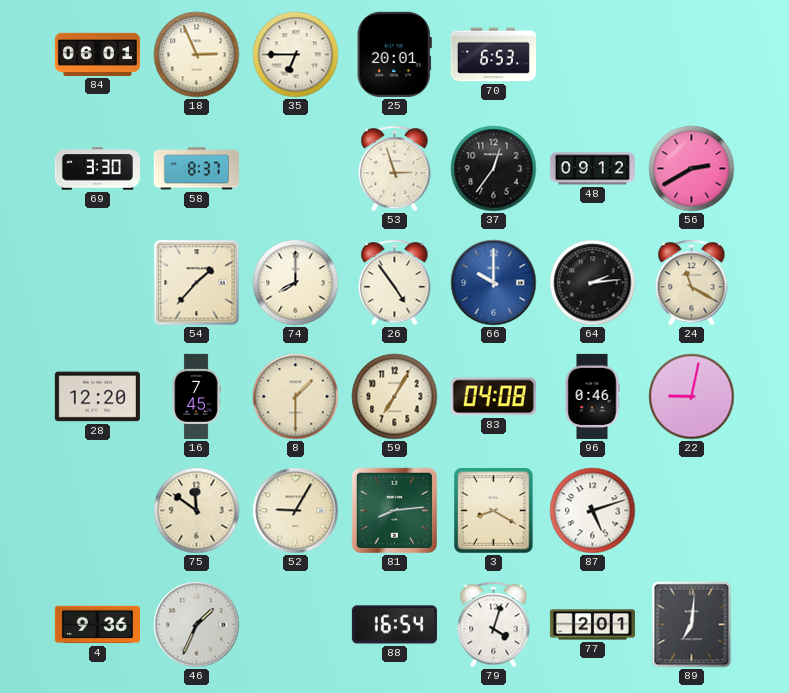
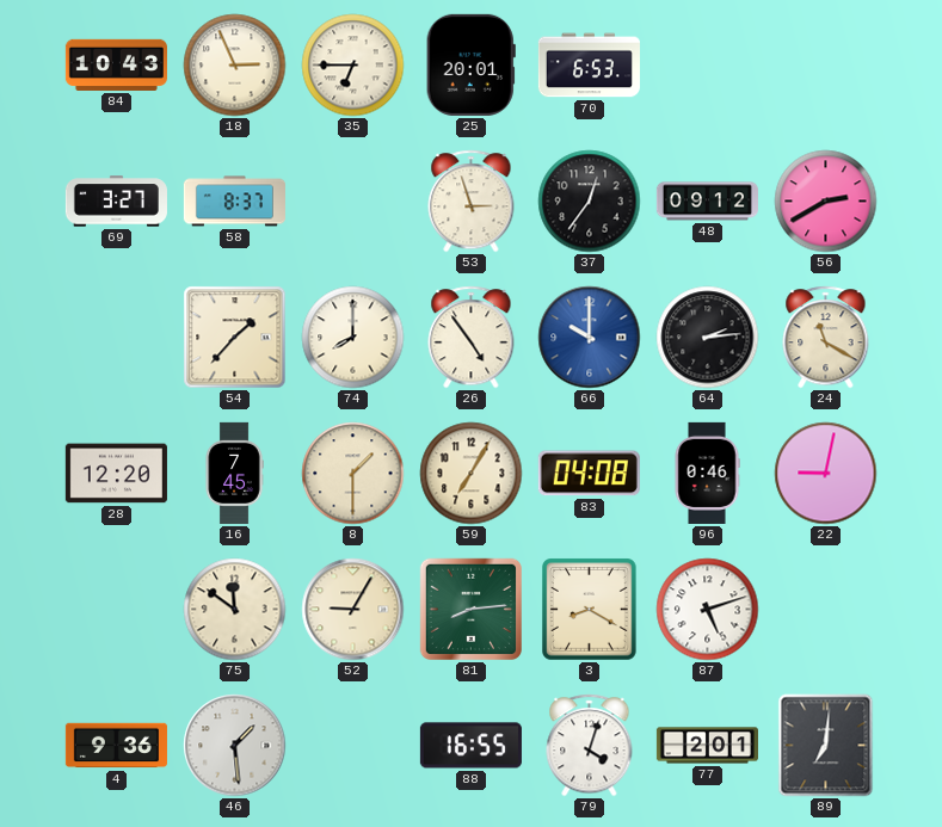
84: 06:01 -> 10:43
69: 3:30 -> 3:27
46: 1:34 -> 1:29
88: 16:54 -> 16:55
